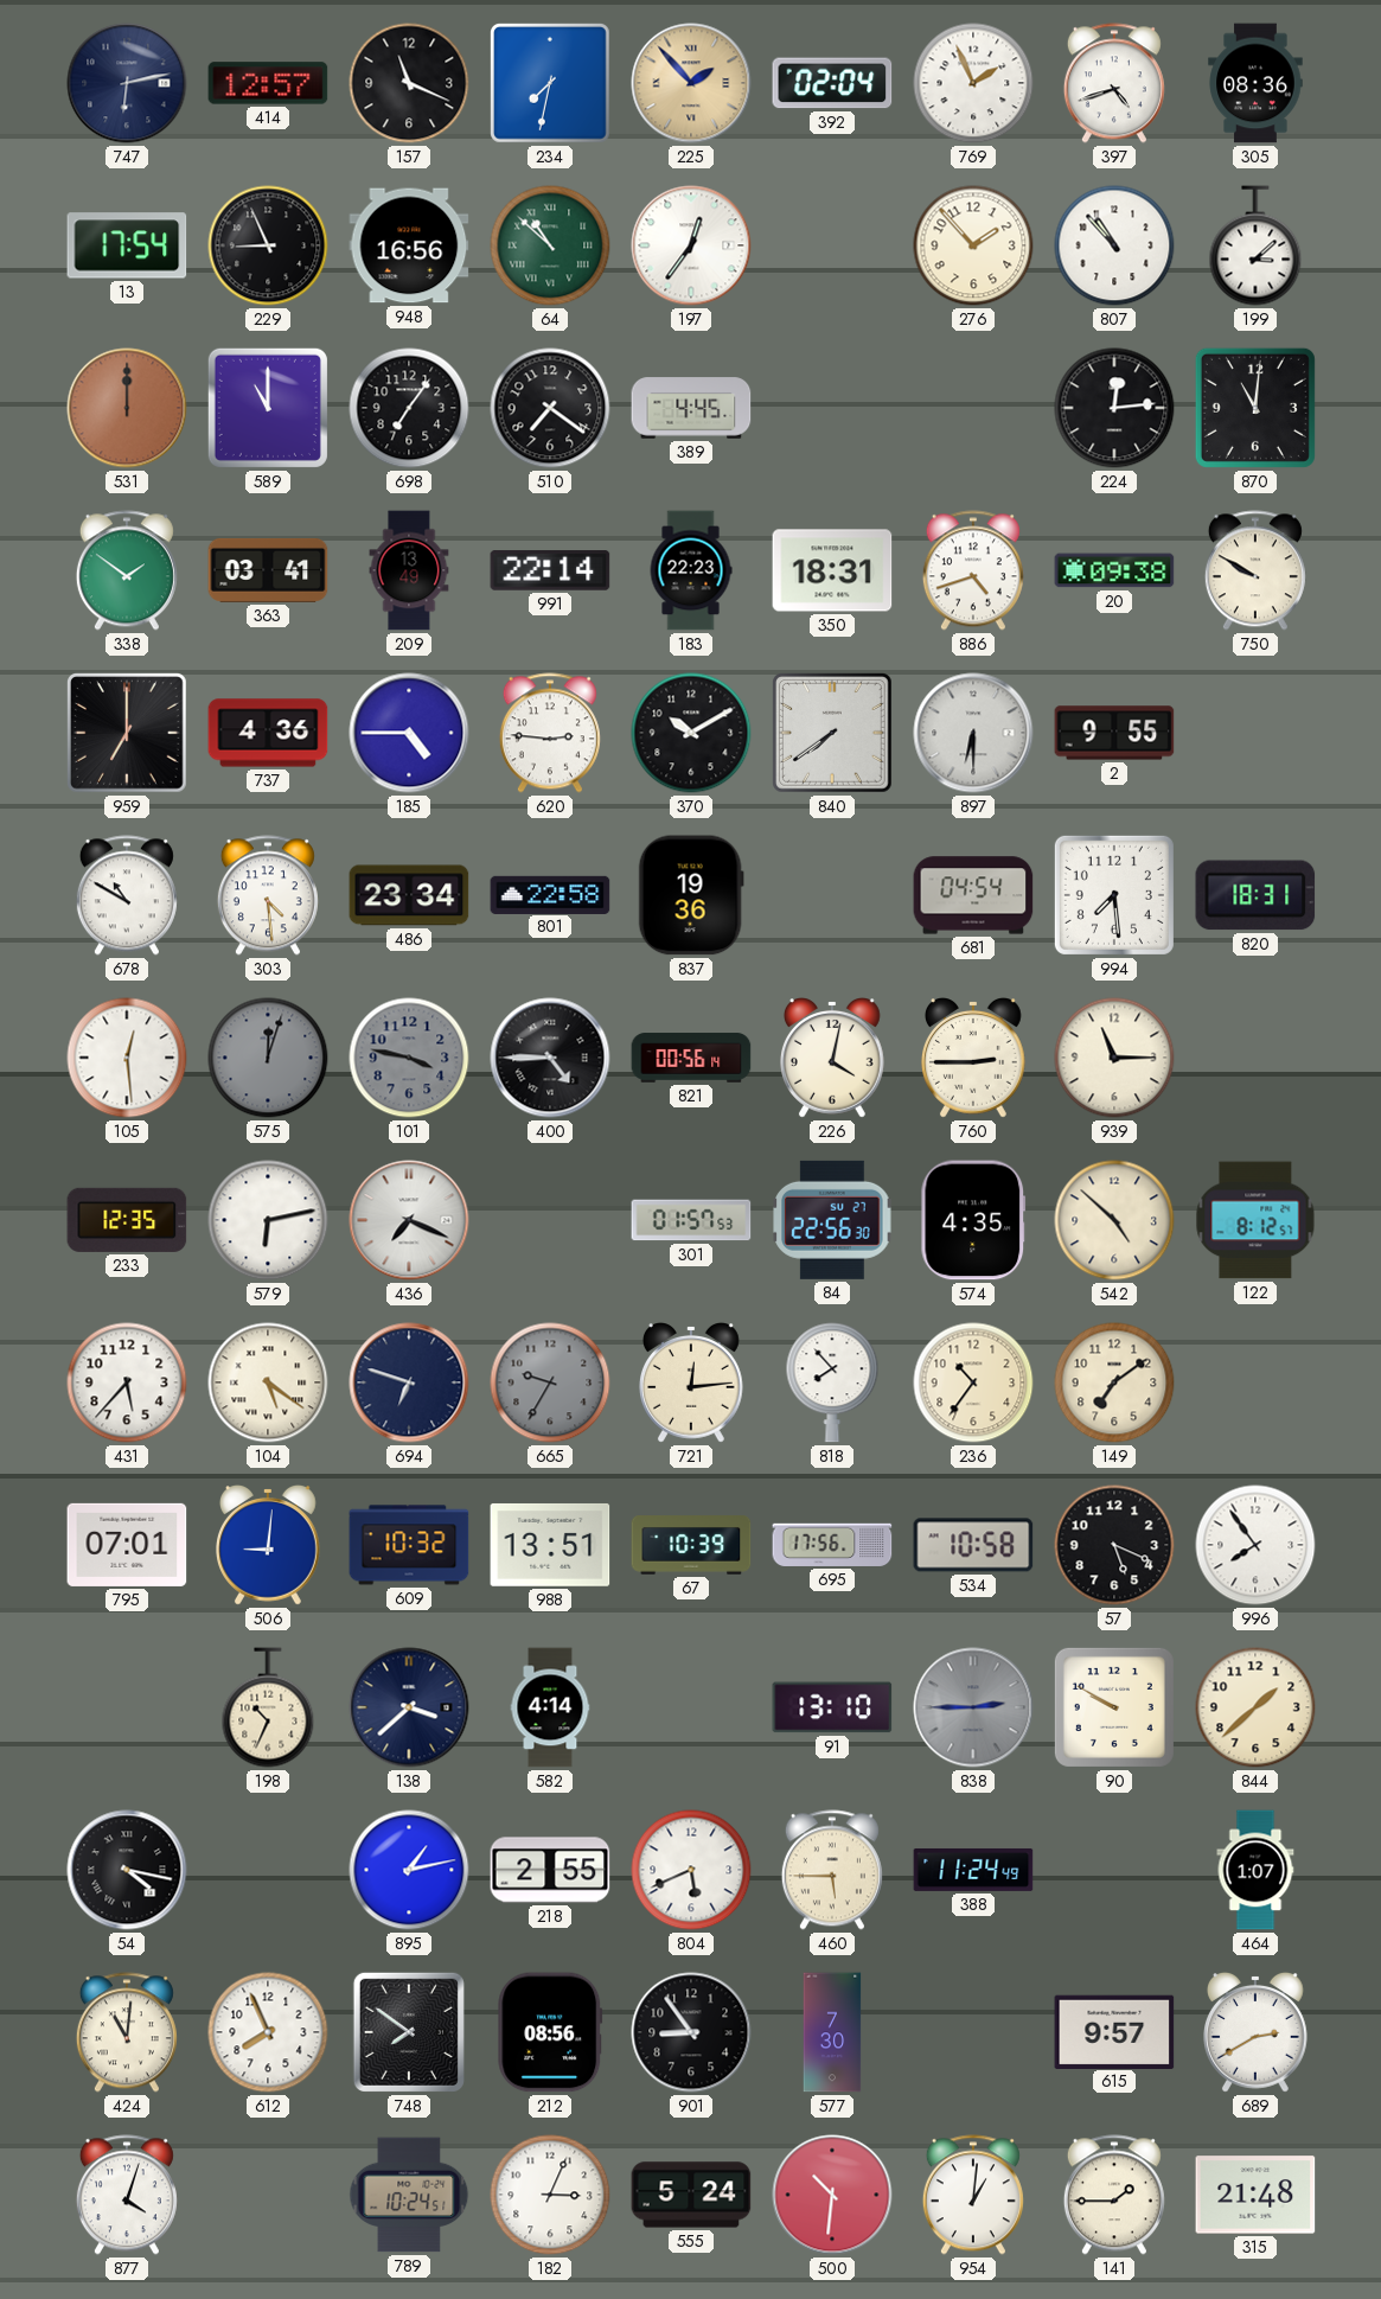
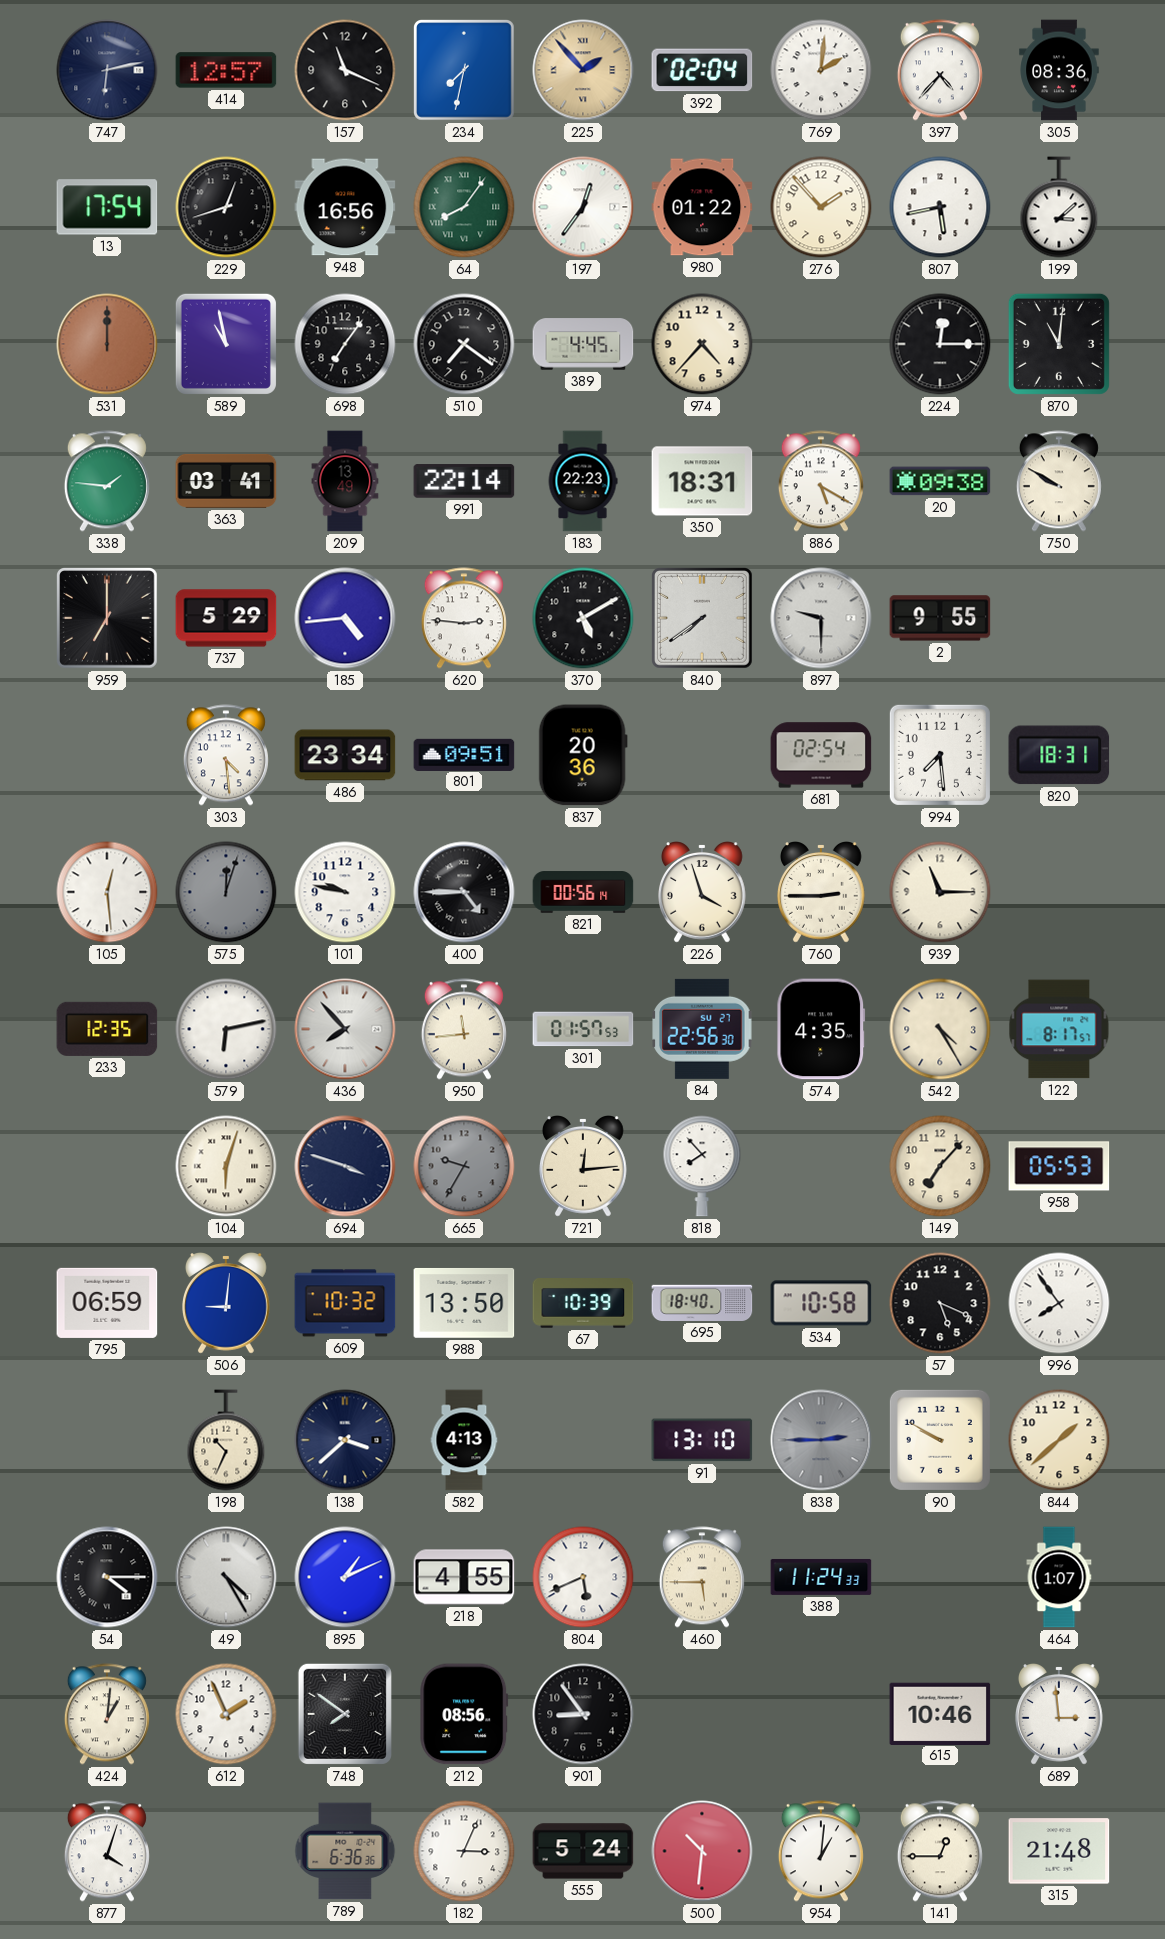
769: 1:56 -> 2:01
397: 4:42 -> 4:37
229: 8:56 -> 12:42
64: 10:52 -> 8:06
980: none -> 01:22
807: 10:53 -> 5:43
589: 11:00 -> 10:58
974: none -> 4:37
224: 12:14 -> 12:15
338: 1:51 -> 1:46
886: 4:42 -> 5:20
737: 4:36 -> 5:29
185: 4:45 -> 4:44
370: 10:10 -> 5:10
897: 6:30 -> 9:30
678: 10:50 -> none
801: 22:58 -> 09:51
837: 19:36 -> 20:36
681: 04:54 -> 02:54
101: 3:47 -> 9:47
101 dial: grey -> white
226: 4:02 -> 3:57
436: 7:19 -> 7:53
950: none -> 11:44
542: 4:52 -> 4:25
122: 8:12 -> 8:17
431: 5:37 -> none
104: 5:21 -> 6:03
694: 6:48 -> 3:48
236: 10:36 -> none
149: 7:09 -> 7:07
958: none -> 05:53
795: 07:01 -> 06:59
988: 13:51 -> 13:50
695: 17:56 -> 18:40
582: 4:14 -> 4:13
54: 4:17 -> 4:15
49: none -> 4:25
895: 1:13 -> 1:11
218: 2:55 -> 4:55
388: 11:24:49 -> 11:24:33
424: 11:01 -> 1:01
612: 7:56 -> 1:56
577: 7:30 -> none
615: 9:57 -> 10:46
689: 2:40 -> 2:59
789: 10:24 -> 6:36
141: 1:45 -> 12:45
